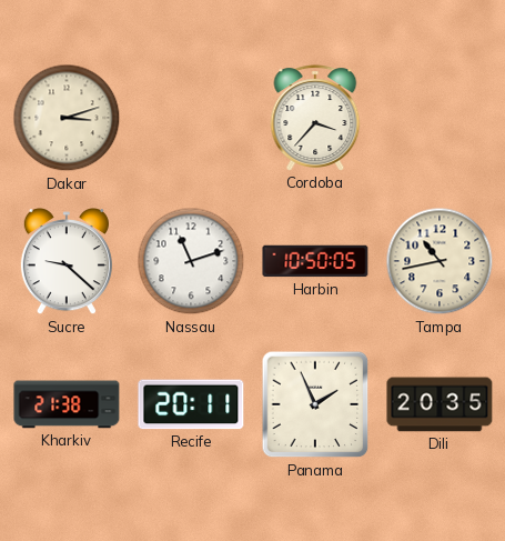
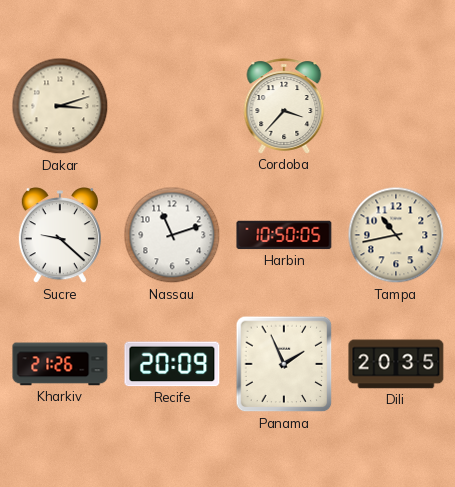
Kharkiv: 21:38 -> 21:26
Recife: 20:11 -> 20:09
